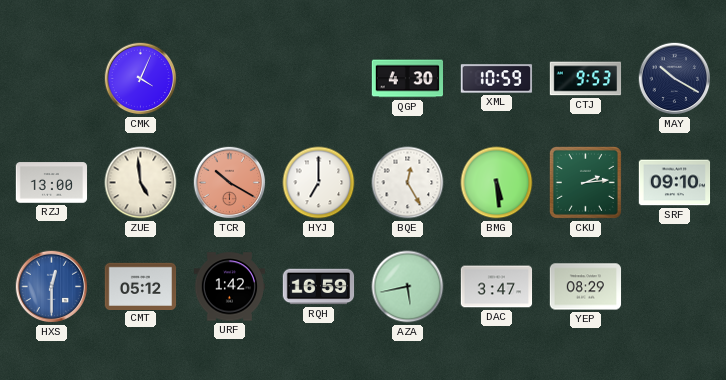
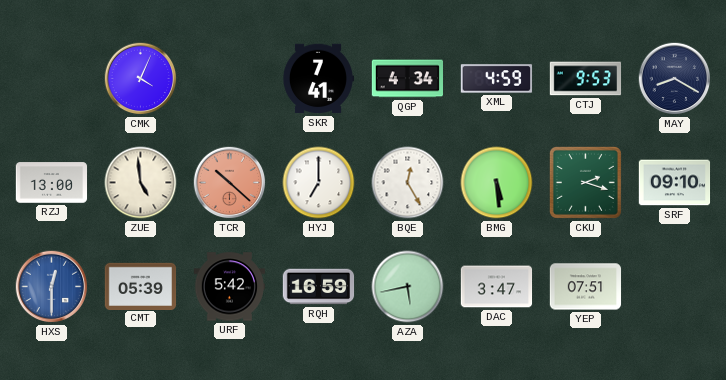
SKR: none -> 7:41
QGP: 4:30 -> 4:34
XML: 10:59 -> 4:59
MAY: 10:20 -> 8:20
TCR: 10:20 -> 10:22
CKU: 2:14 -> 2:18
CMT: 05:12 -> 05:39
URF: 1:42 -> 5:42
YEP: 08:29 -> 07:51
